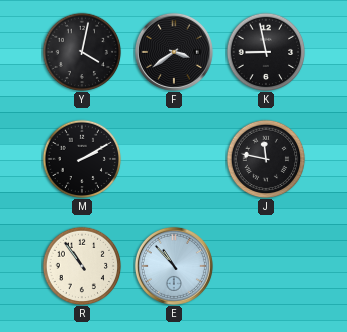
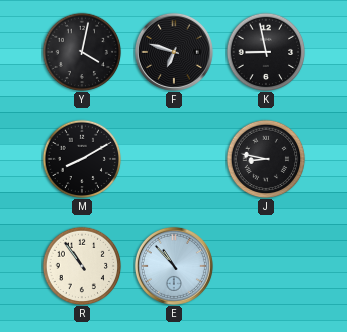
F: 3:39 -> 6:48
M: 2:10 -> 8:10
J: 11:47 -> 8:47
